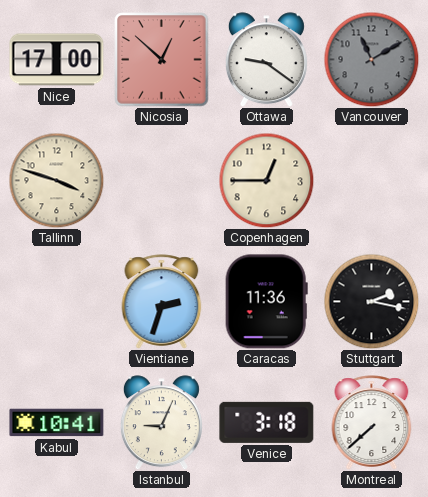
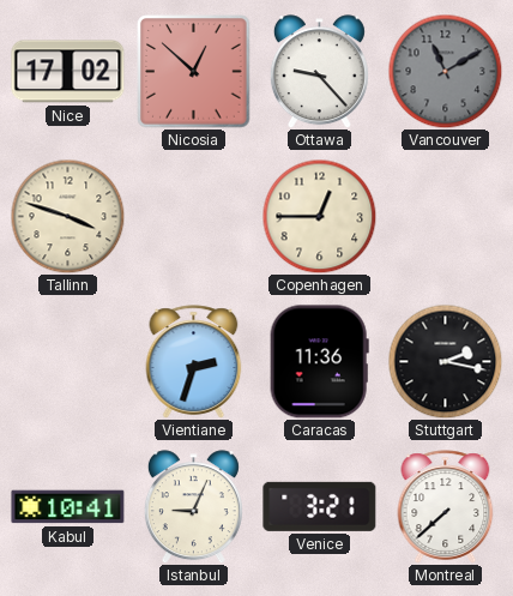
Nice: 17:00 -> 17:02
Ottawa: 9:21 -> 9:23
Venice: 3:18 -> 3:21
